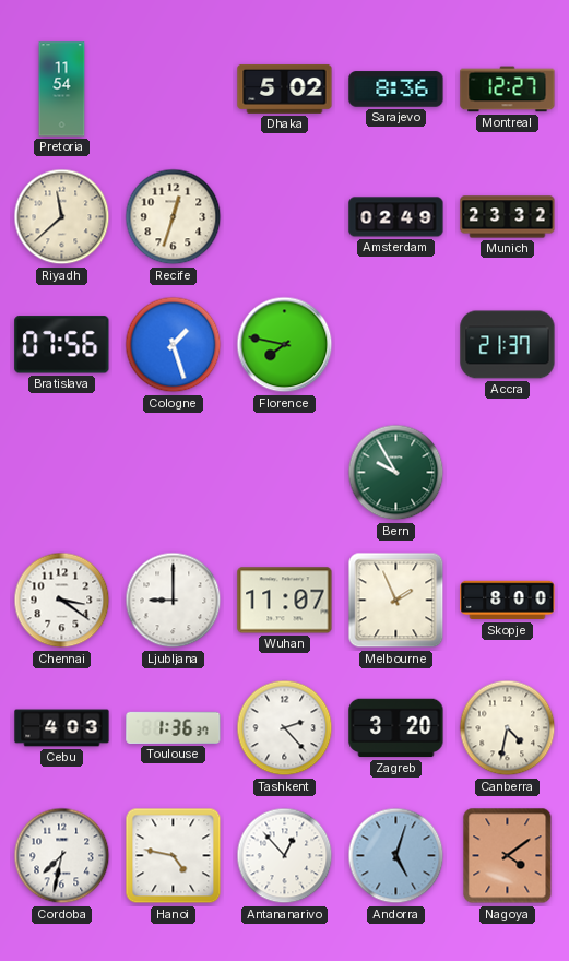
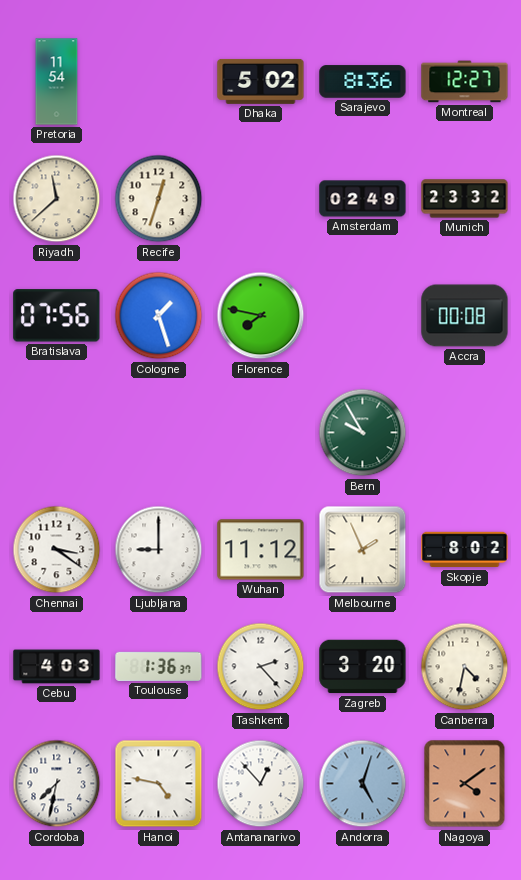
Accra: 21:37 -> 00:08
Wuhan: 11:07 -> 11:12
Skopje: 8:00 -> 8:02
